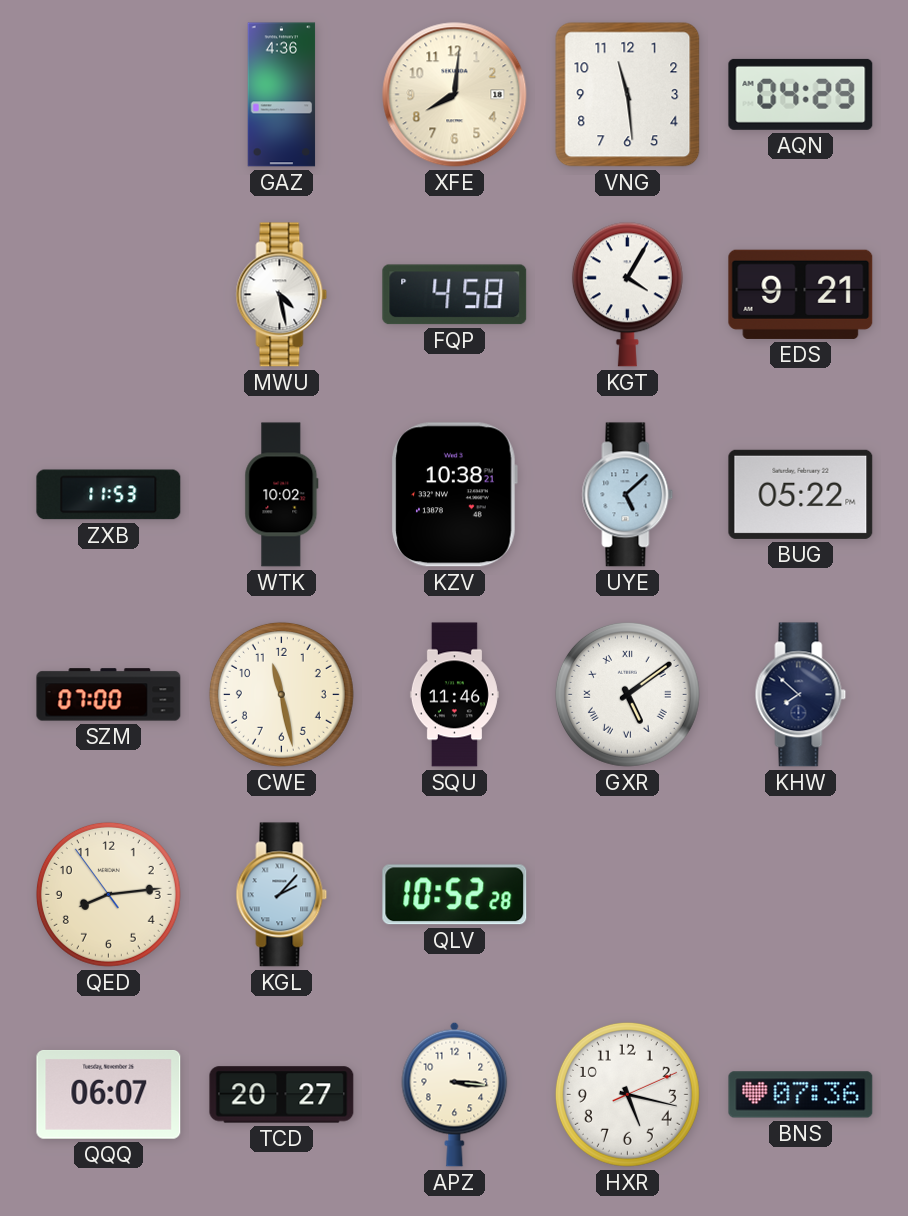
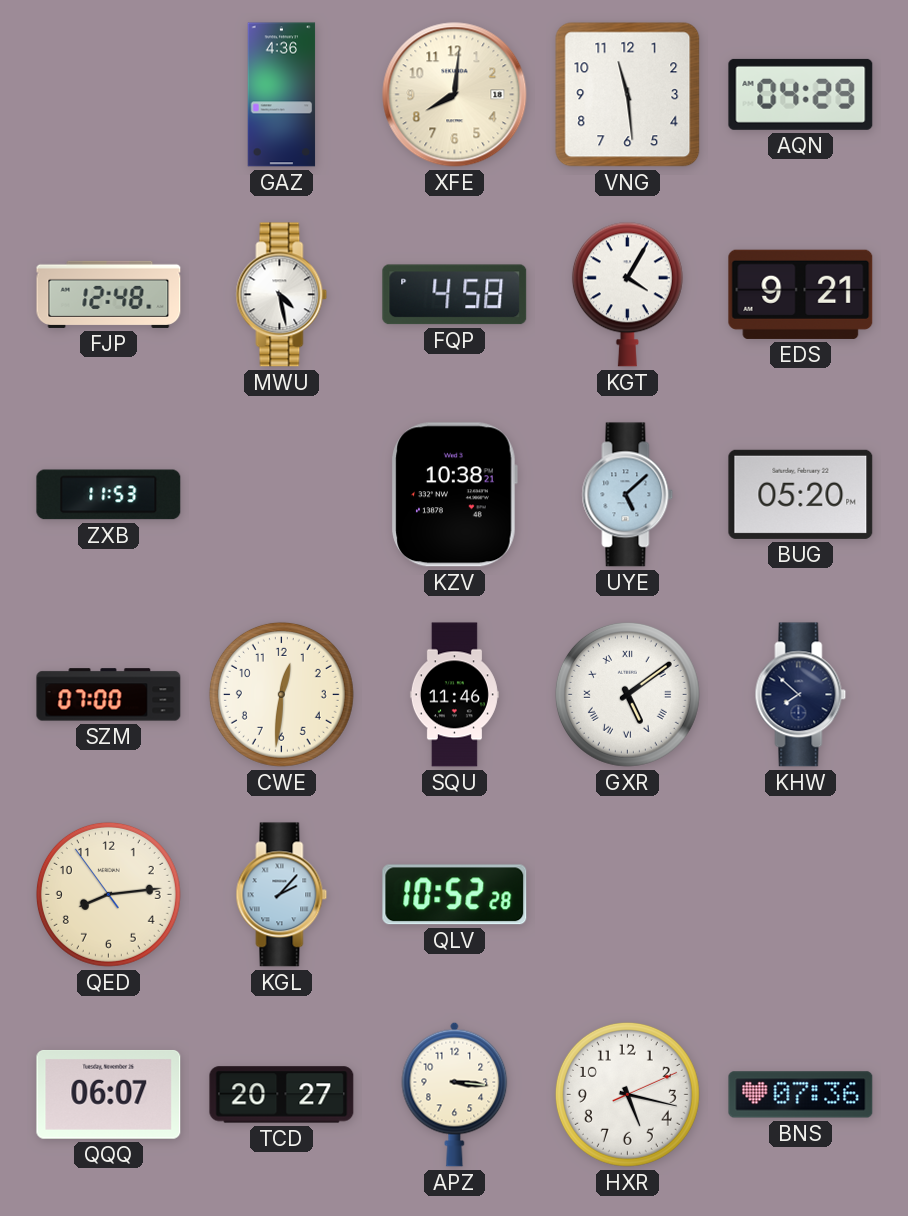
FJP: none -> 12:48
WTK: 10:02 -> none
BUG: 05:22 -> 05:20
CWE: 11:28 -> 12:31
